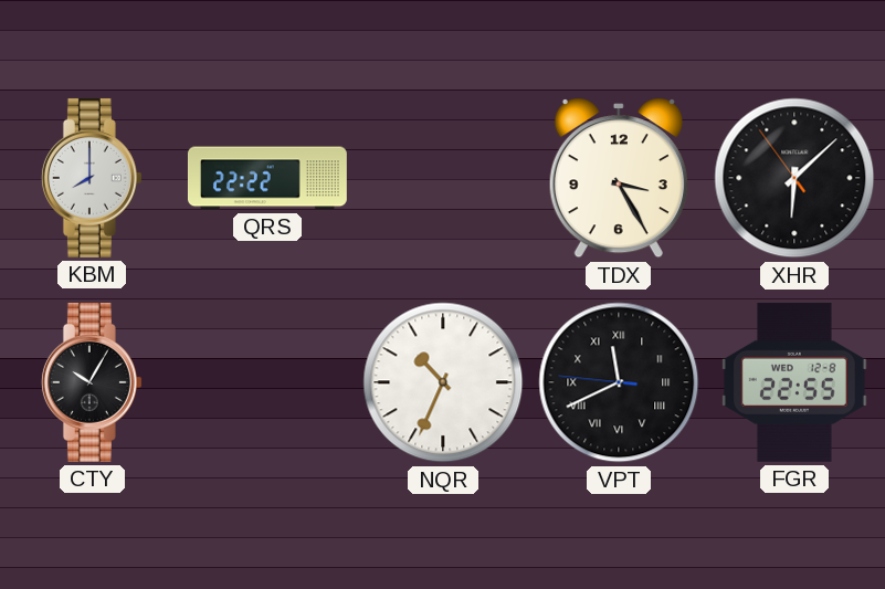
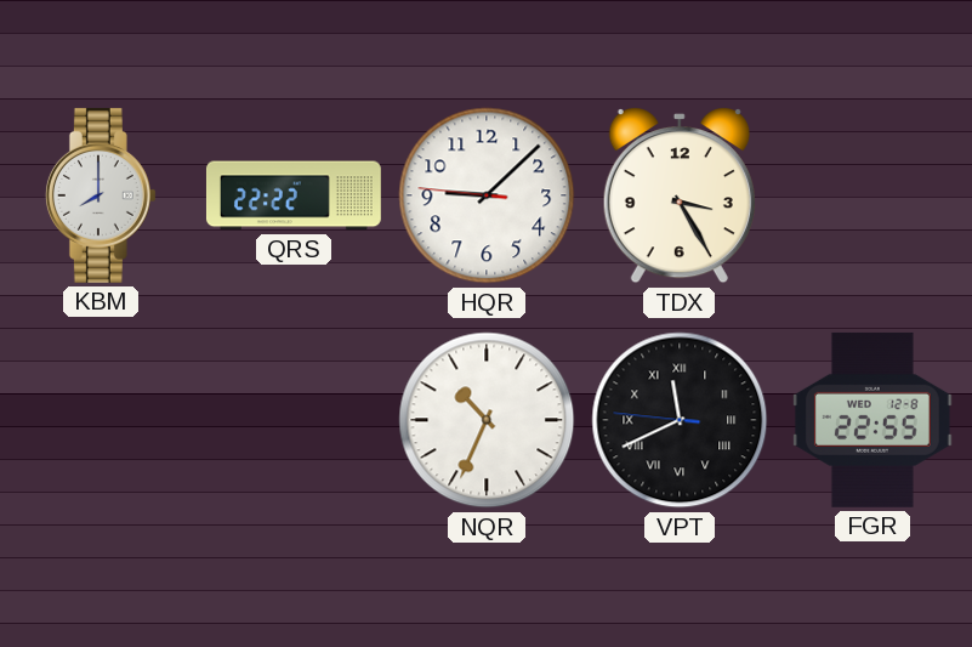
HQR: none -> 9:07
XHR: 6:07 -> none
CTY: 10:05 -> none
